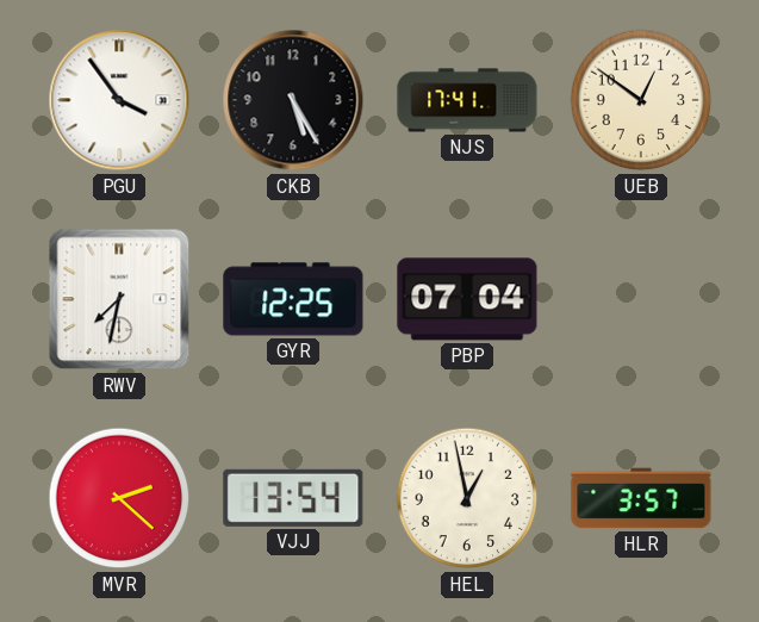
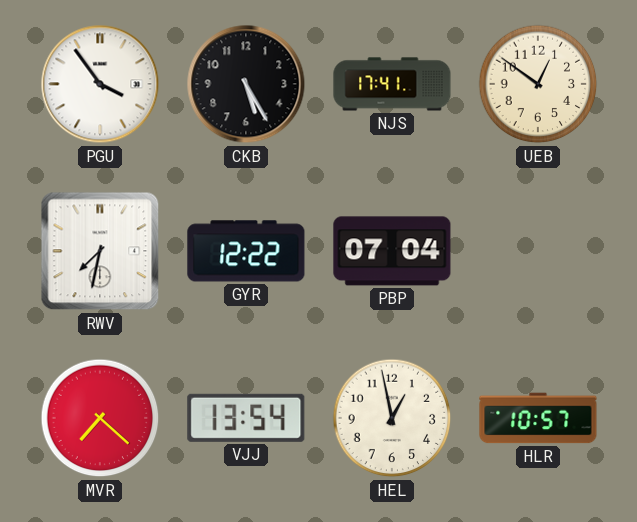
GYR: 12:25 -> 12:22
MVR: 2:22 -> 7:22
HLR: 3:57 -> 10:57
